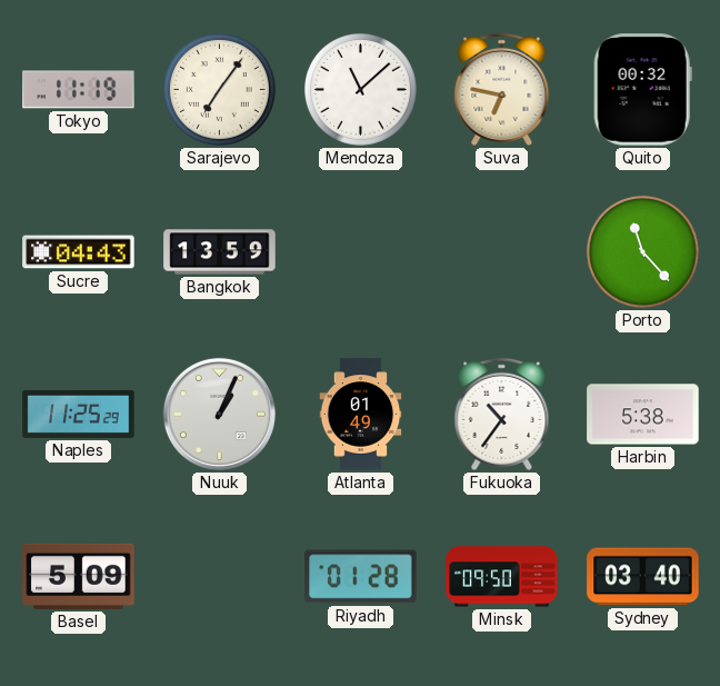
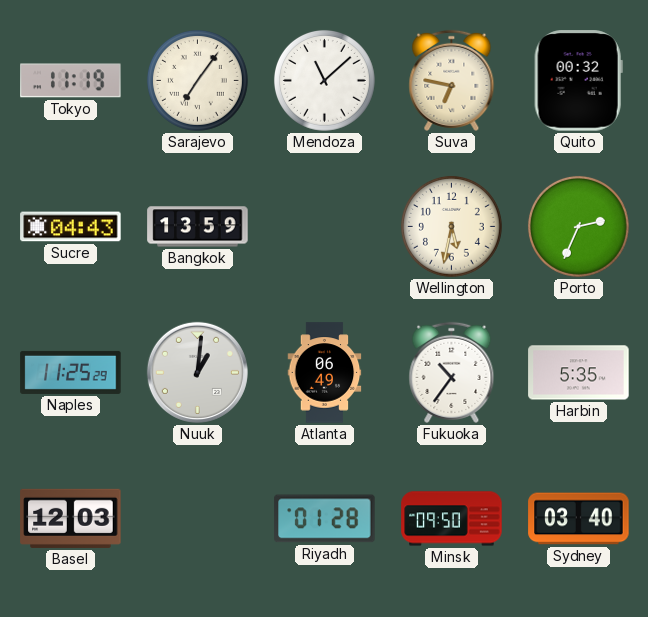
Wellington: none -> 5:32
Porto: 11:23 -> 2:34
Nuuk: 1:04 -> 1:01
Atlanta: 01:49 -> 06:49
Harbin: 5:38 -> 5:35
Basel: 5:09 -> 12:03
